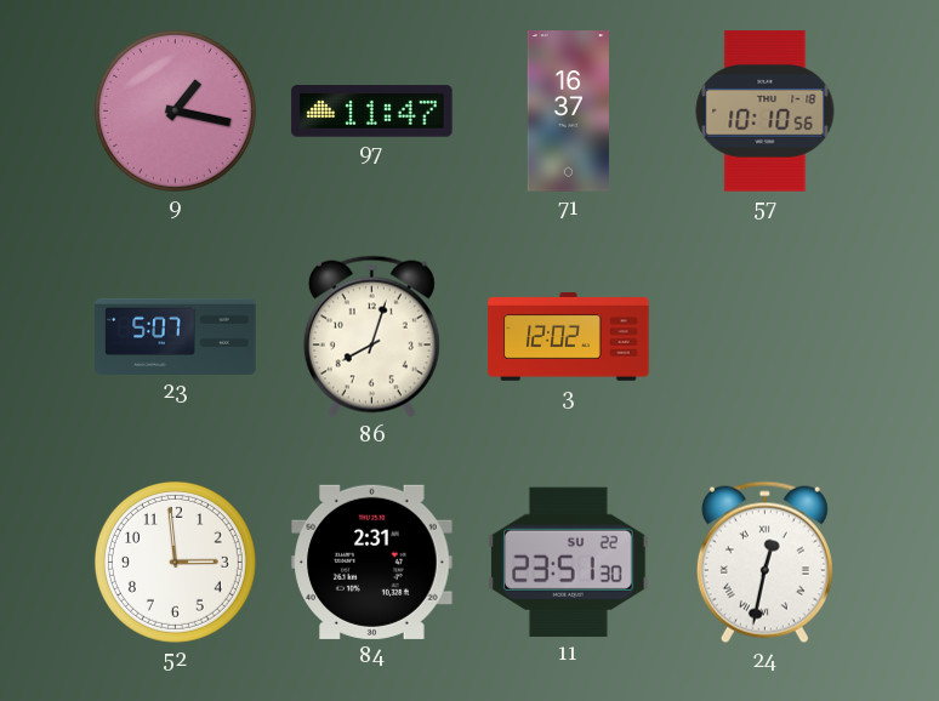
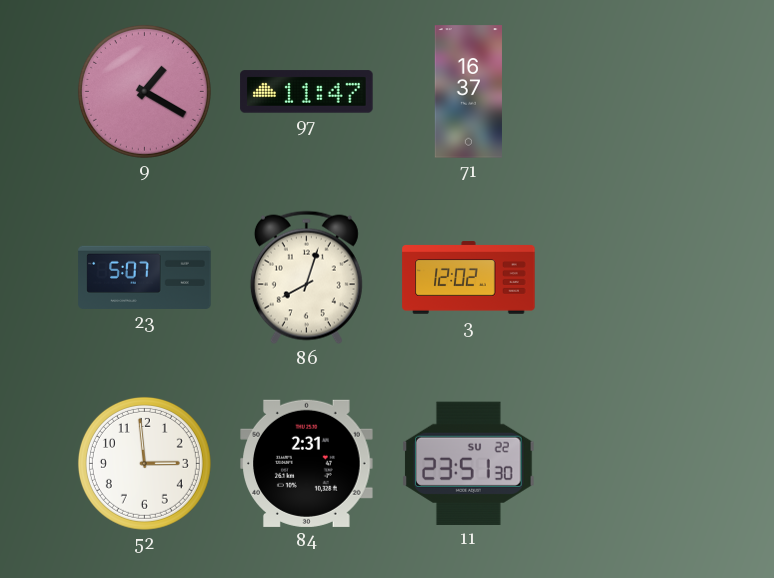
9: 1:17 -> 1:20
57: 10:10 -> none
24: 12:32 -> none
